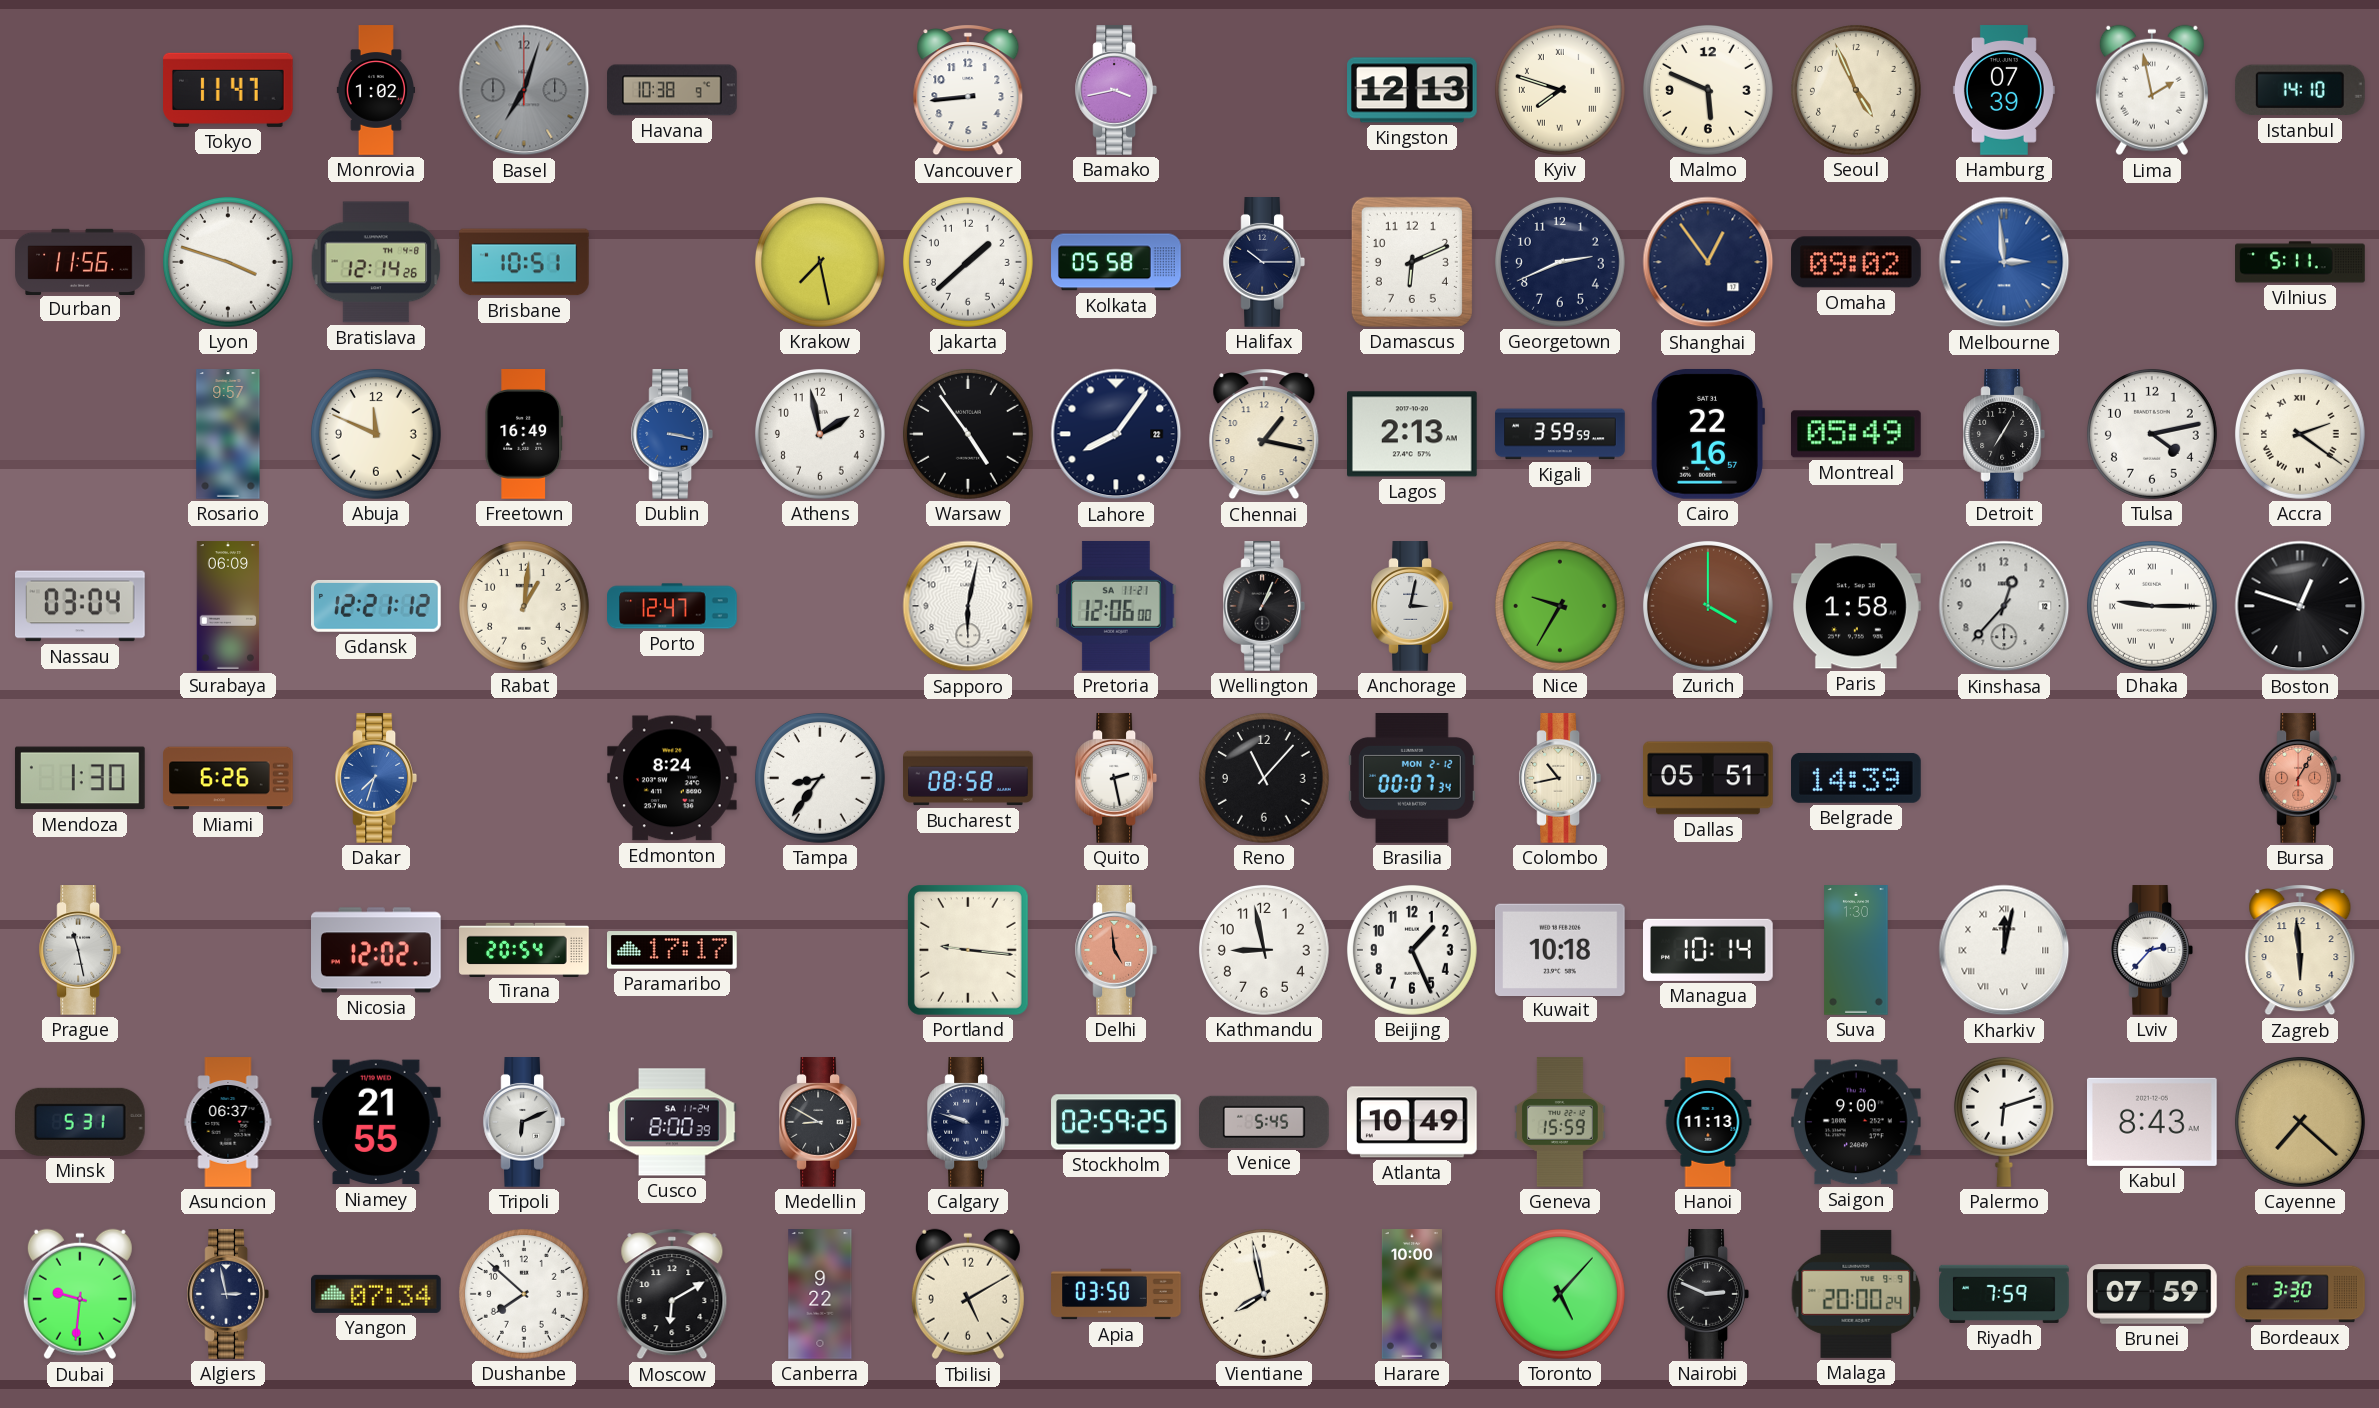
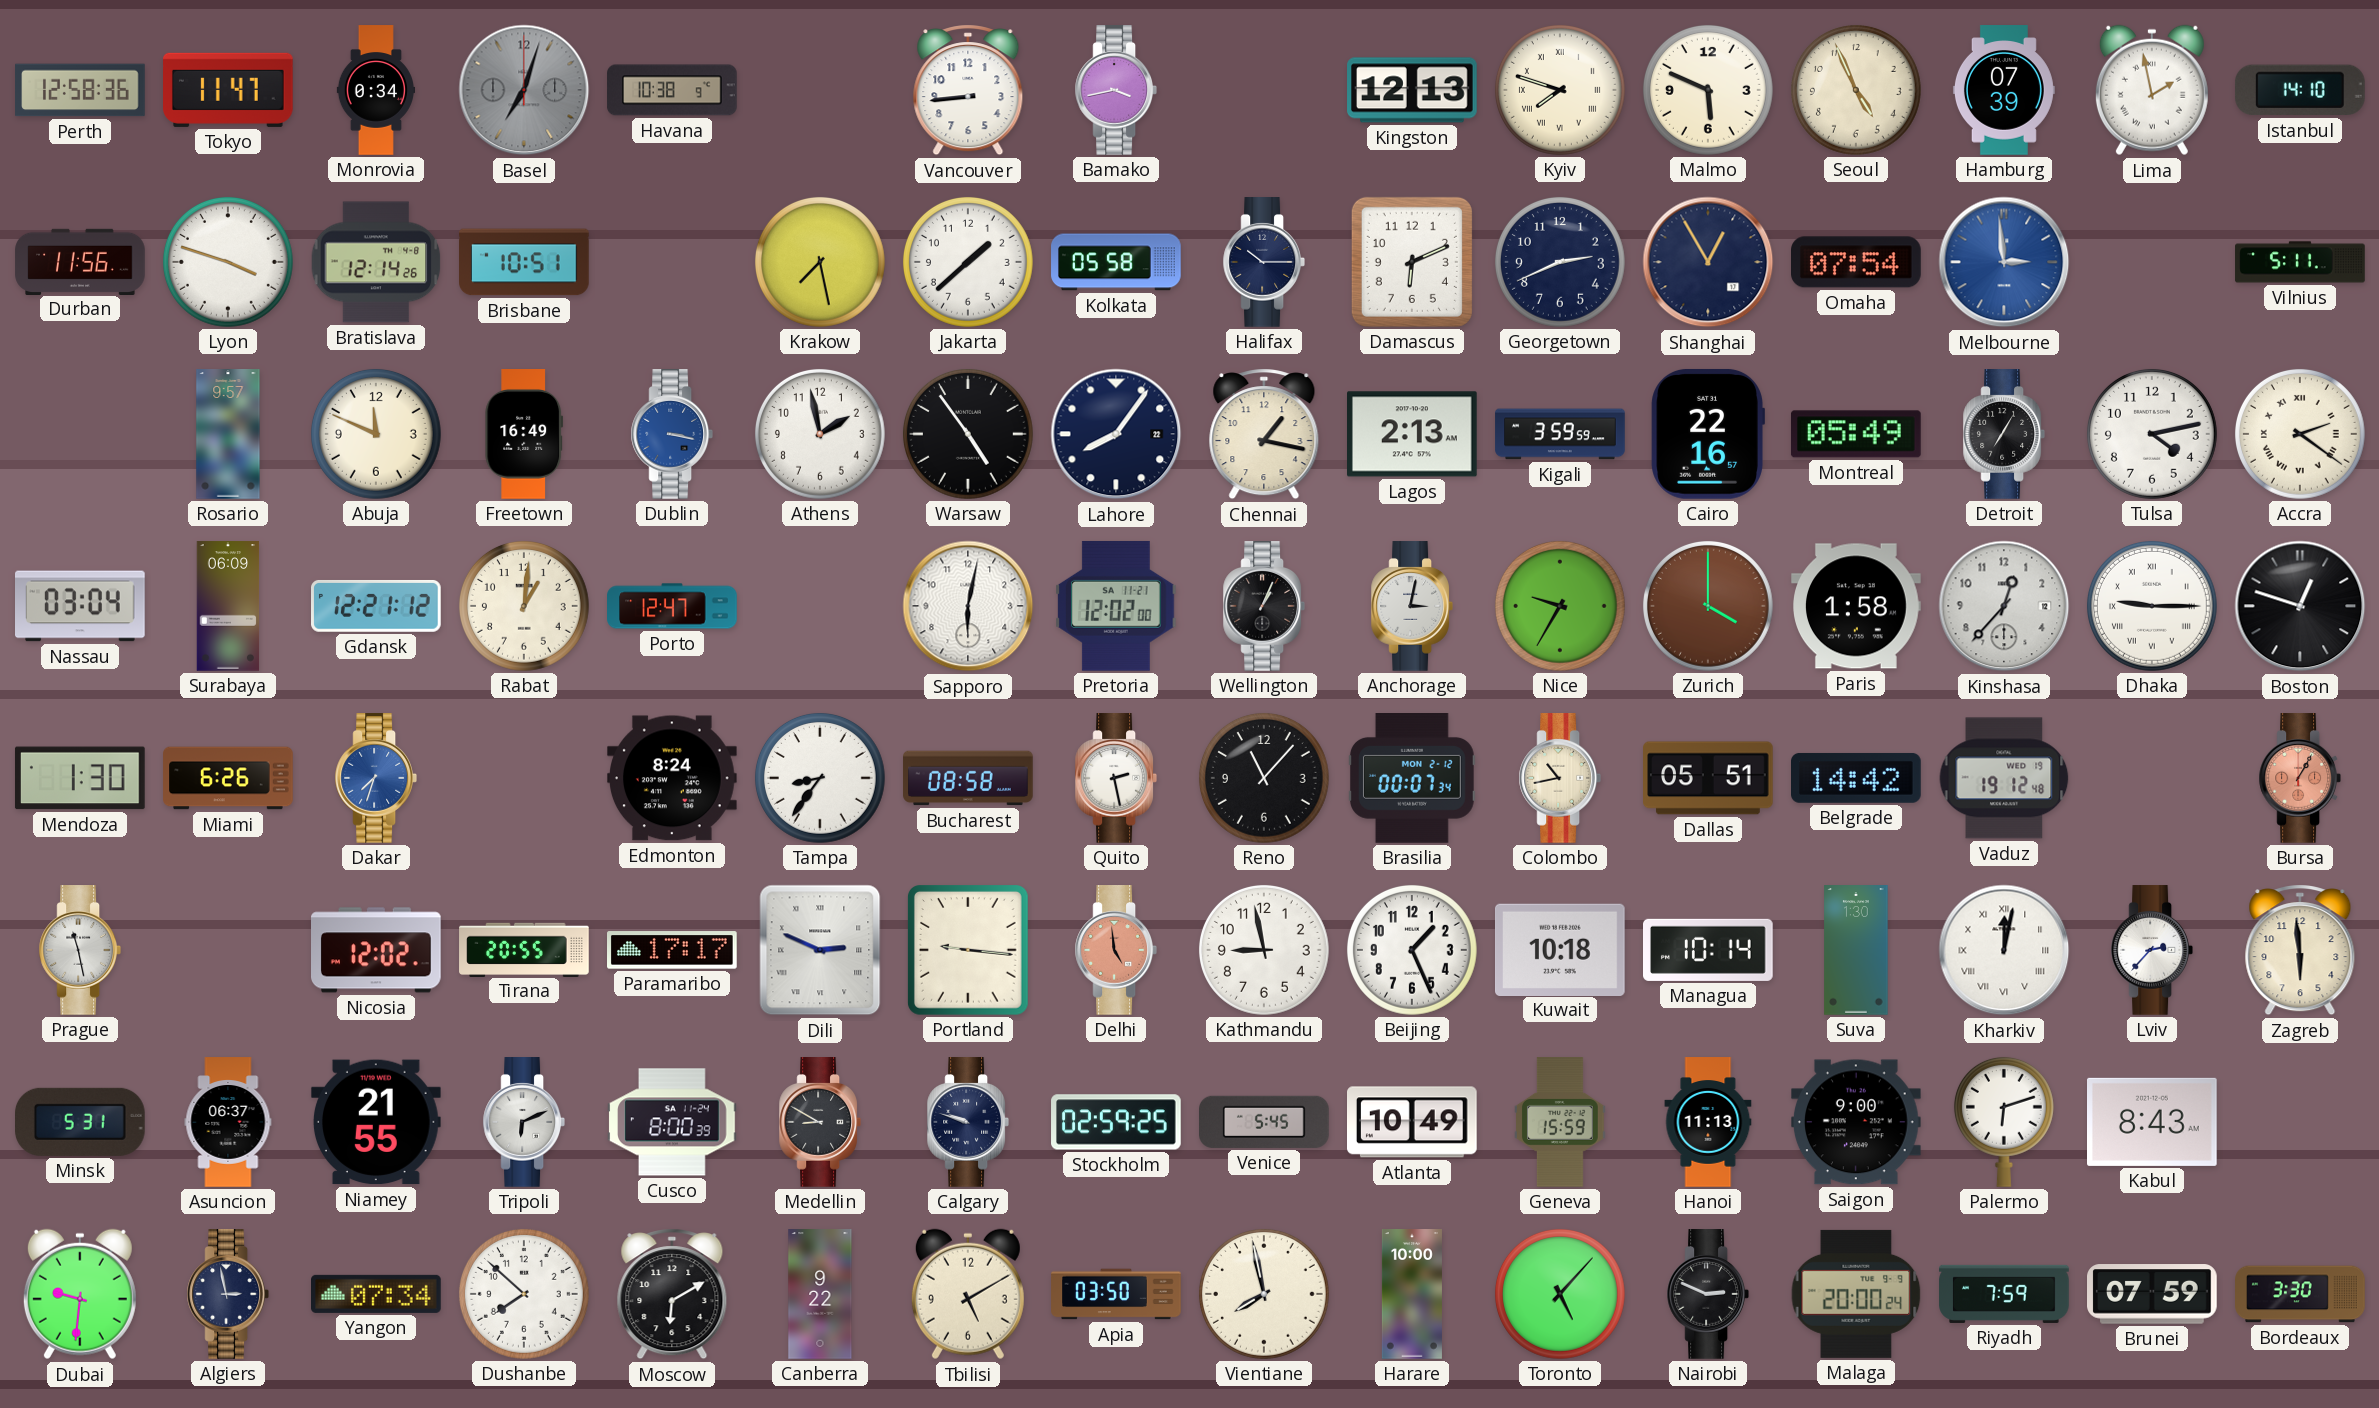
Perth: none -> 12:58
Monrovia: 1:02 -> 0:34
Shanghai: 12:54 -> 12:55
Omaha: 09:02 -> 07:54
Pretoria: 12:06 -> 12:02
Belgrade: 14:39 -> 14:42
Vaduz: none -> 19:12
Tirana: 20:54 -> 20:55
Dili: none -> 2:49
Cayenne: 7:22 -> none
